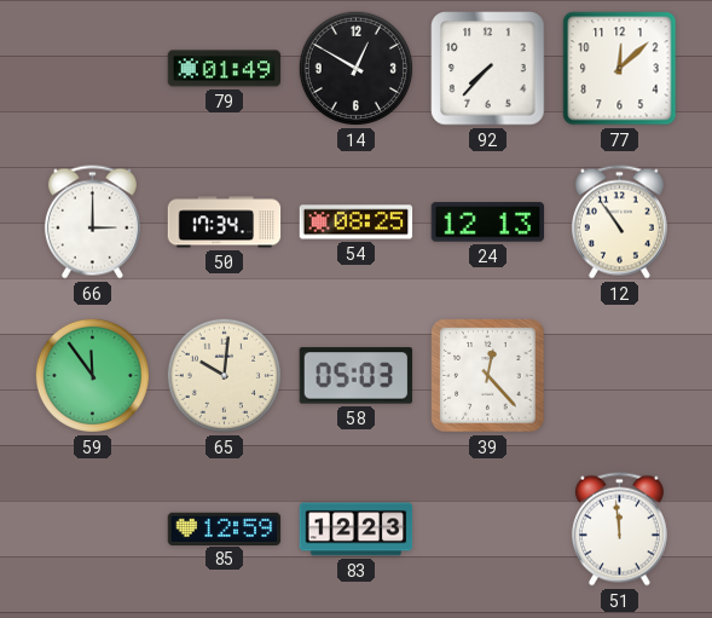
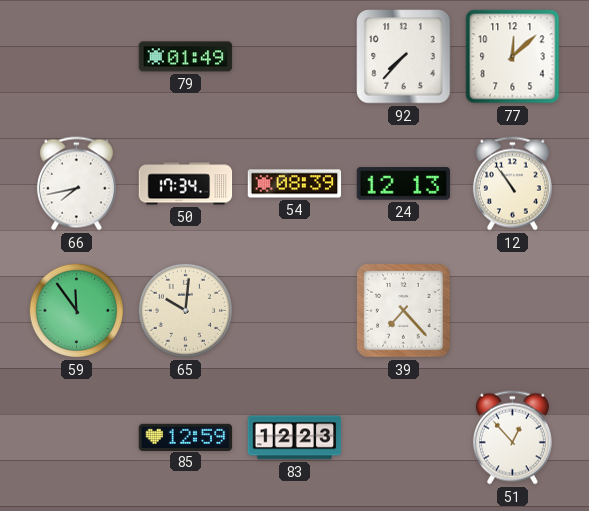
14: 12:50 -> none
66: 3:00 -> 7:43
54: 08:25 -> 08:39
58: 05:03 -> none
39: 12:23 -> 7:23
51: 11:59 -> 12:53
